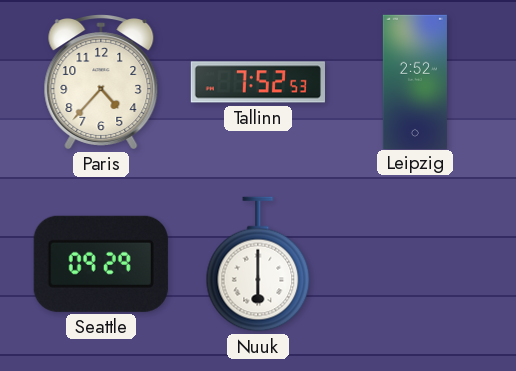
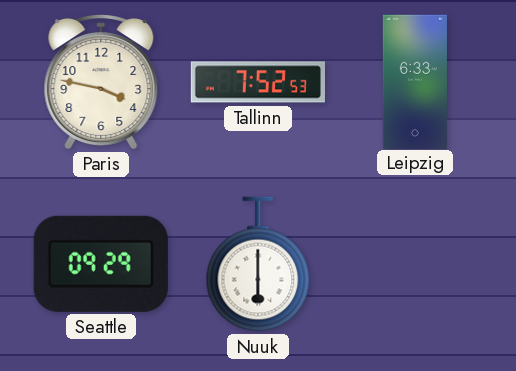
Paris: 4:37 -> 3:47
Leipzig: 2:52 -> 6:33
